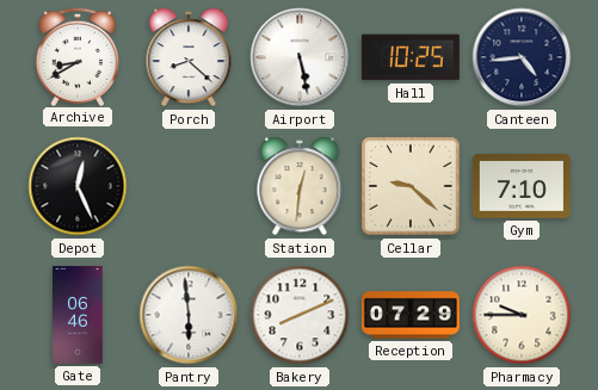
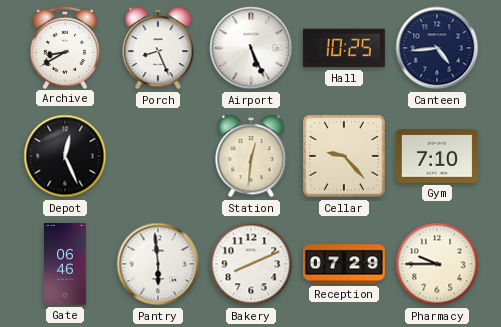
Porch: 8:22 -> 8:26
Airport: 5:28 -> 5:26
Cellar: 9:22 -> 9:23
